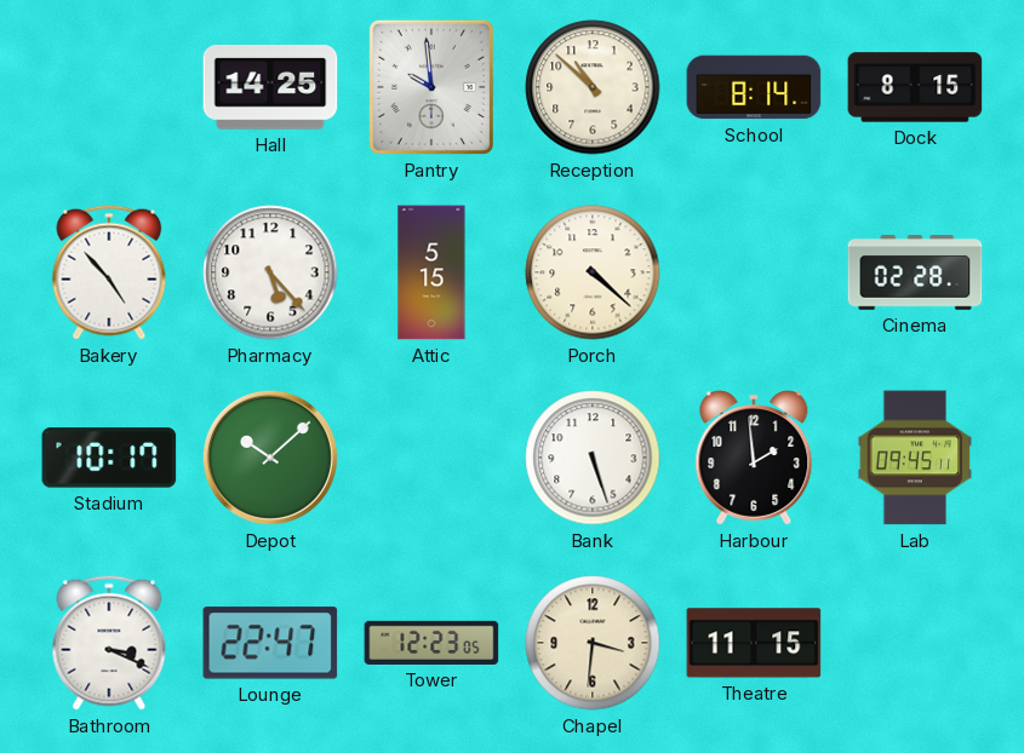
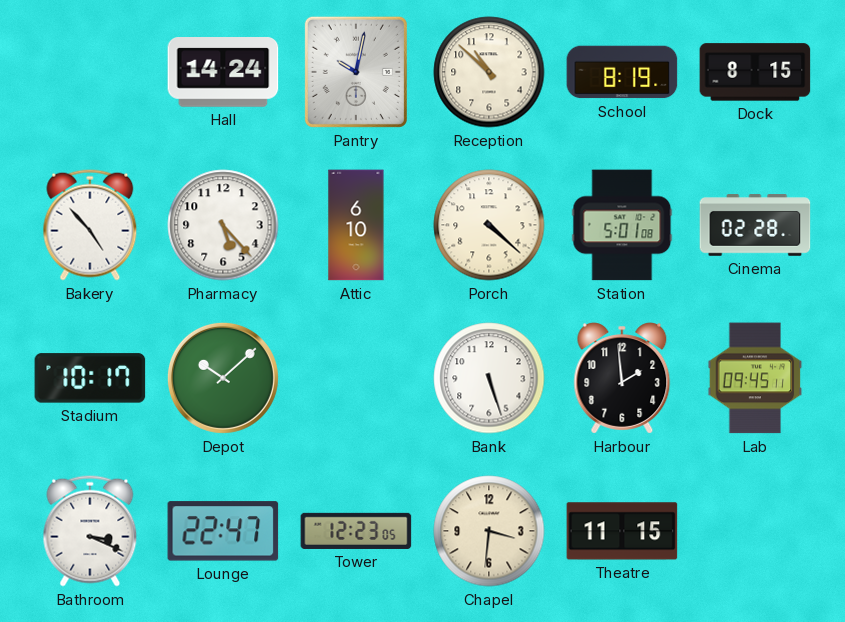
Hall: 14:25 -> 14:24
Pantry: 9:59 -> 10:02
School: 8:14 -> 8:19
Attic: 5:15 -> 6:10
Station: none -> 5:01
